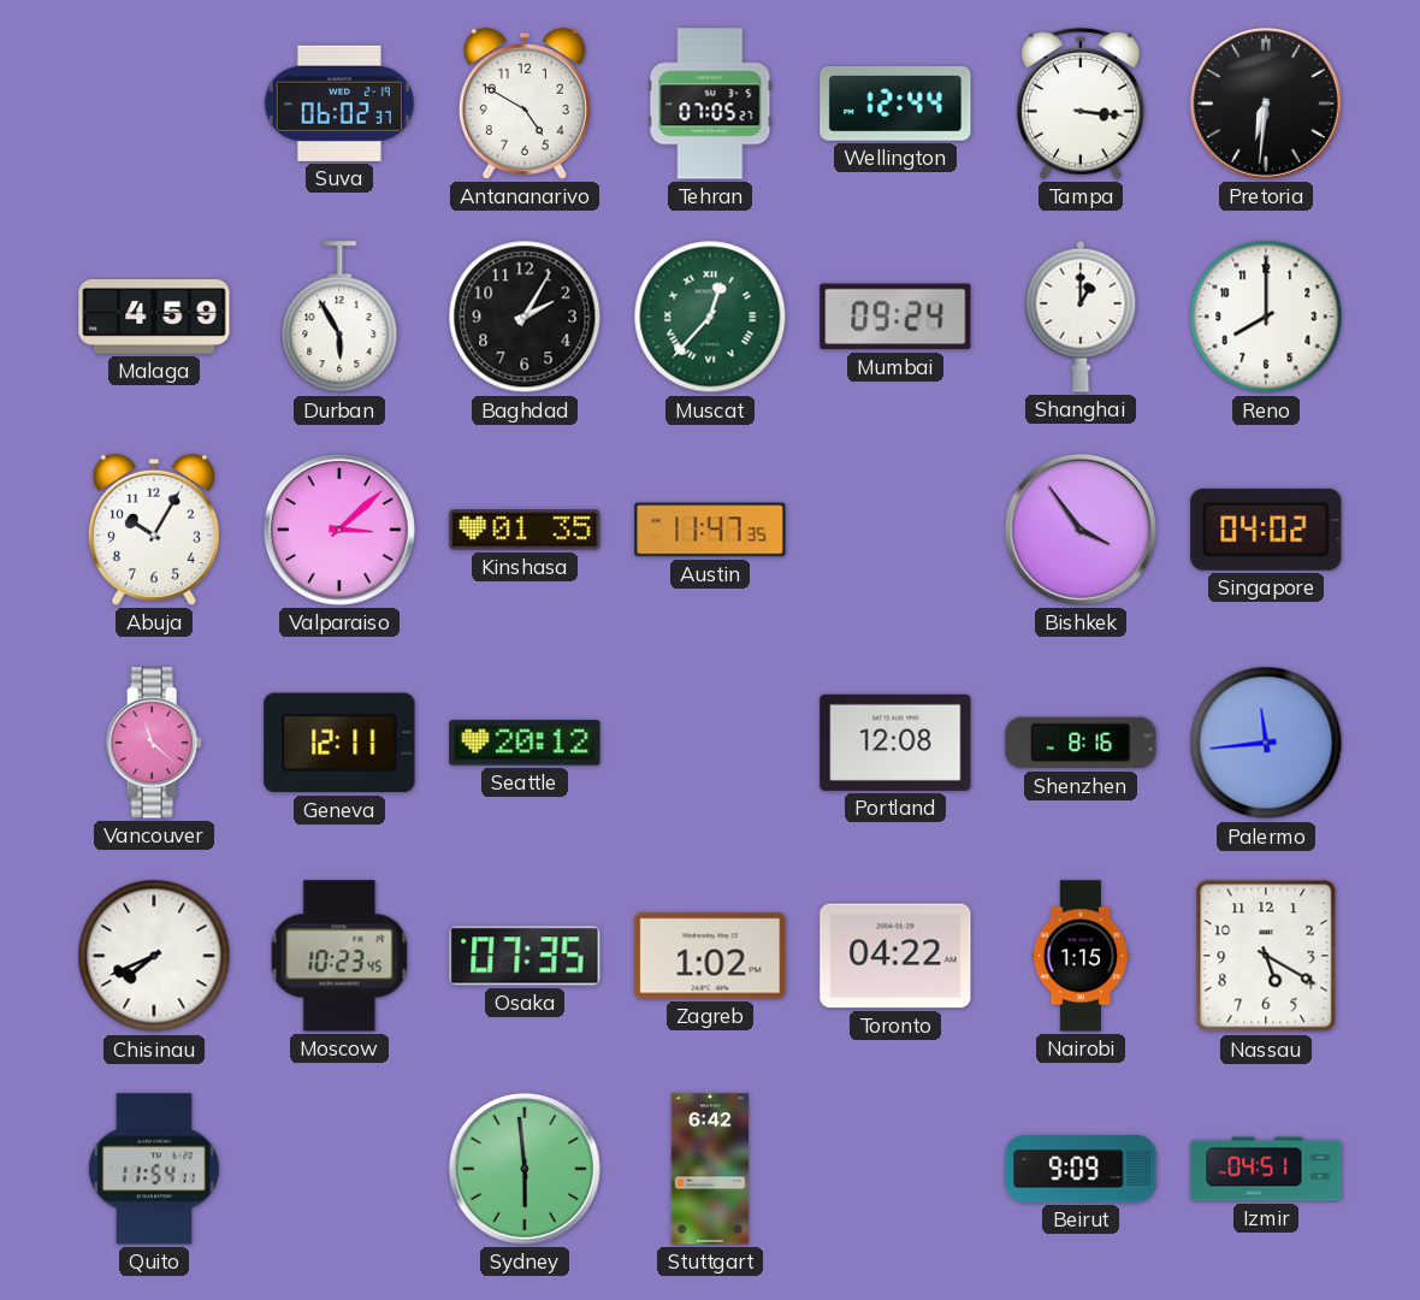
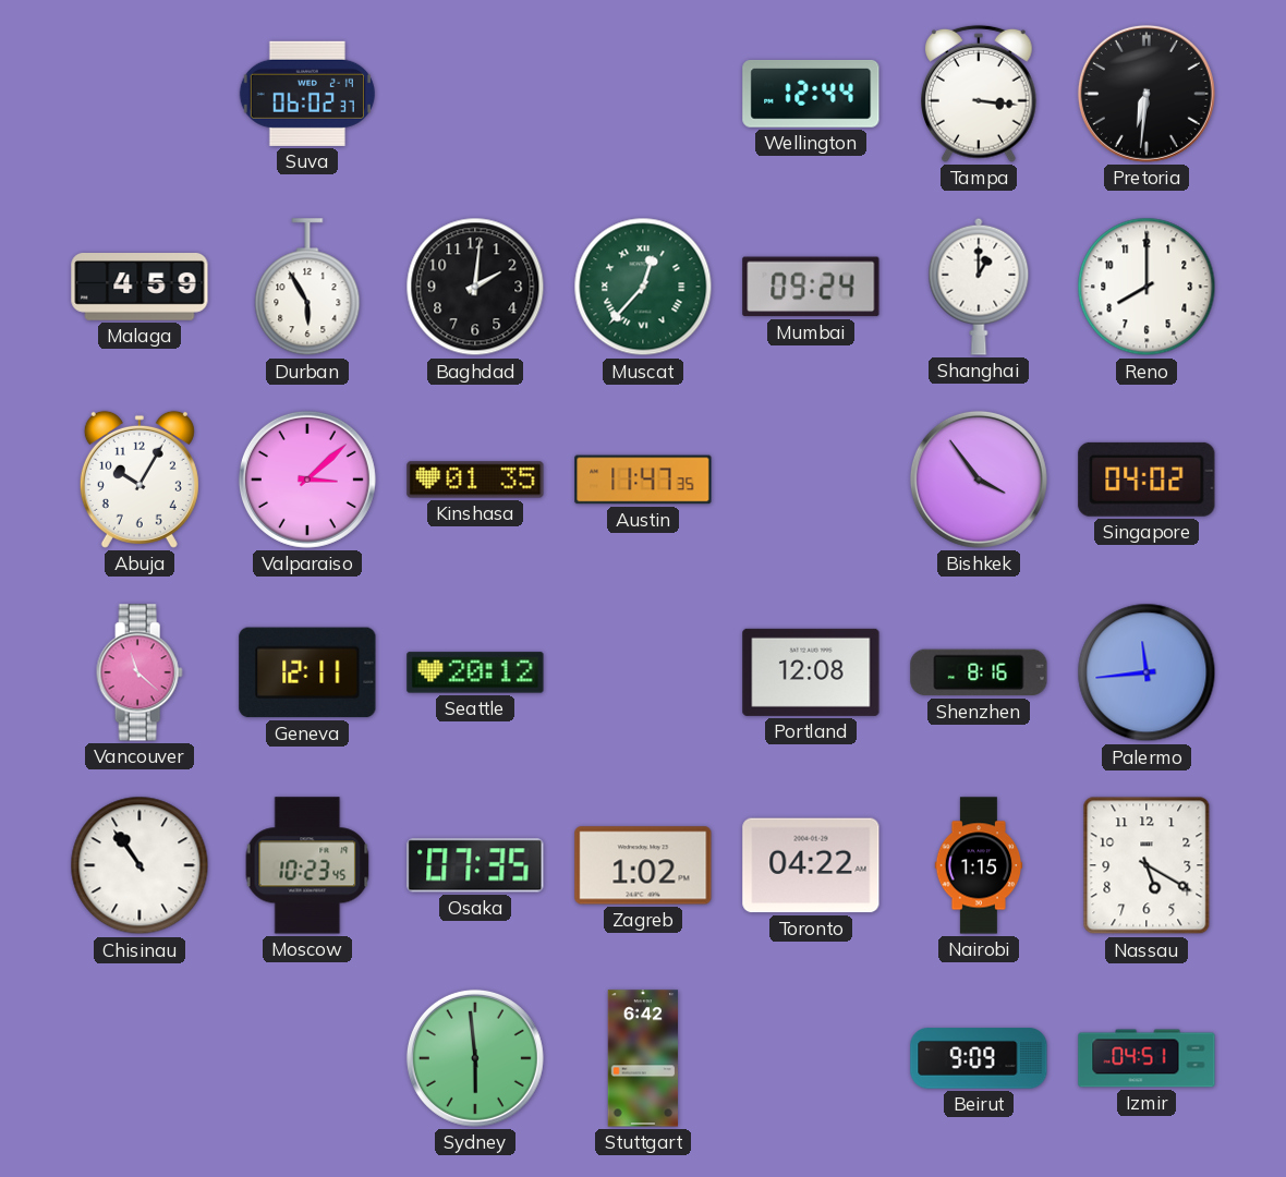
Antananarivo: 4:50 -> none
Tehran: 07:05 -> none
Baghdad: 2:05 -> 2:01
Chisinau: 7:41 -> 10:54
Quito: 11:54 -> none
